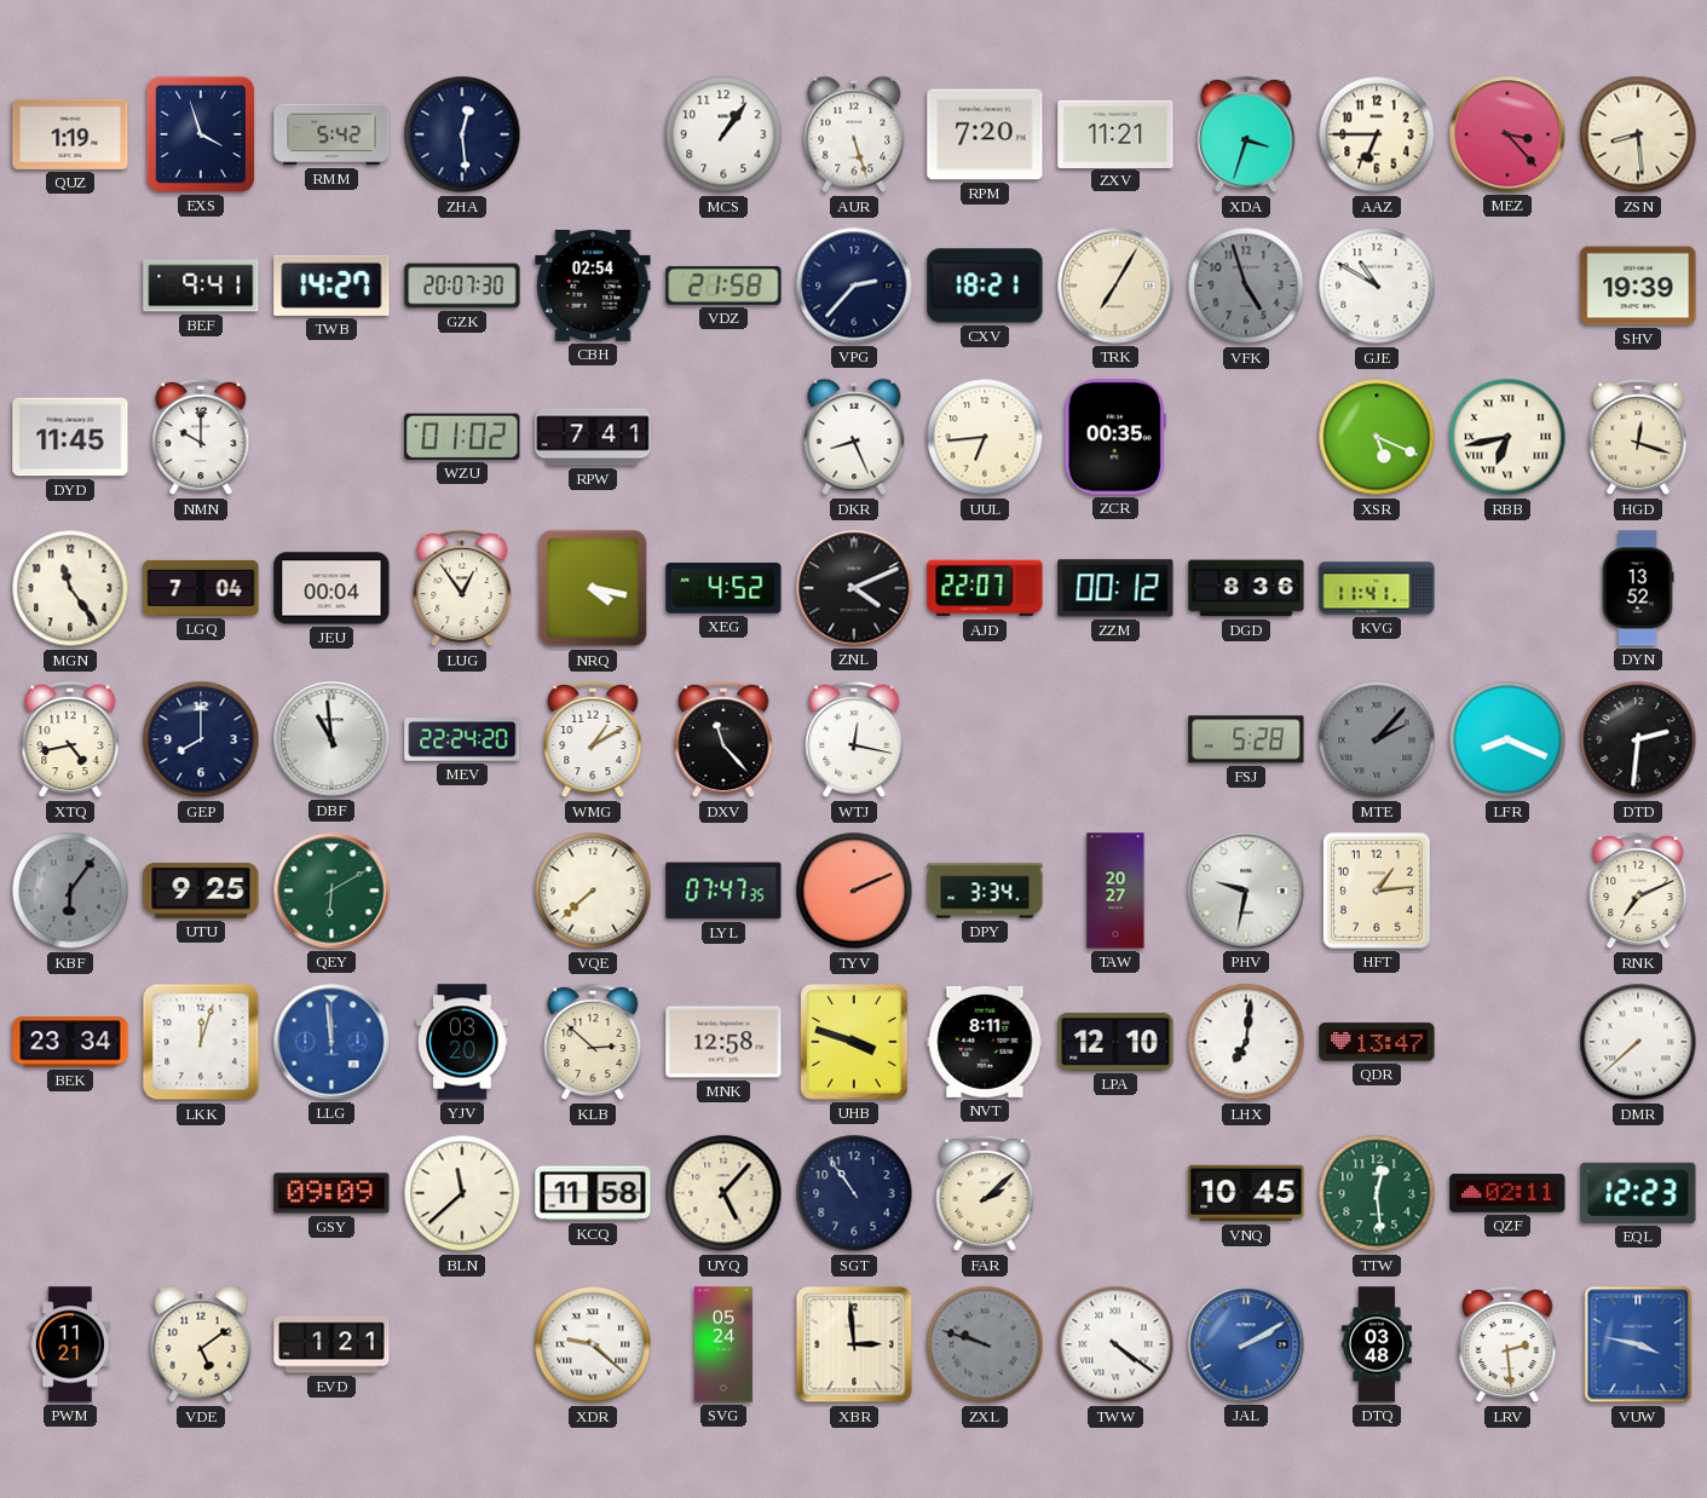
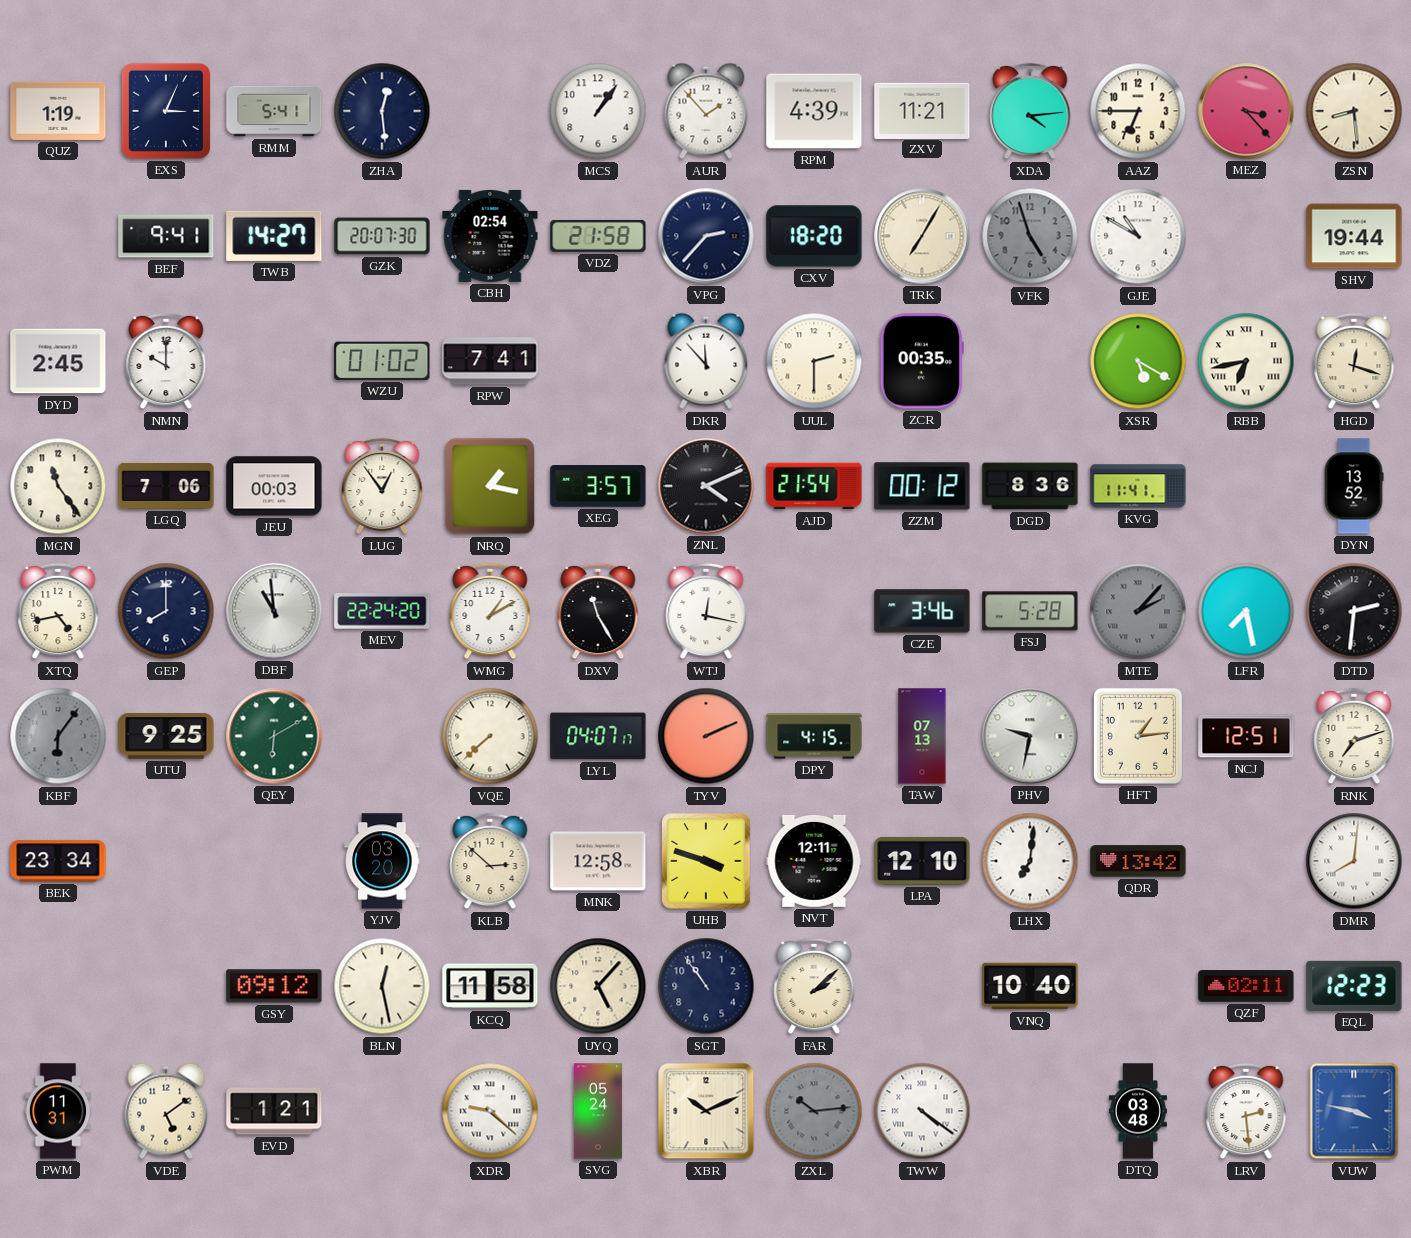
EXS: 3:57 -> 3:04
RMM: 5:42 -> 5:41
AUR: 5:27 -> 1:53
RPM: 7:20 -> 4:39
XDA: 3:33 -> 4:14
CXV: 18:21 -> 18:20
SHV: 19:39 -> 19:44
DYD: 11:45 -> 2:45
DKR: 8:26 -> 11:53
UUL: 6:44 -> 2:30
XSR: 5:19 -> 5:20
LGQ: 7:04 -> 7:06
JEU: 00:04 -> 00:03
NRQ: 4:17 -> 1:17
XEG: 4:52 -> 3:57
AJD: 22:07 -> 21:54
DXV: 11:23 -> 11:25
CZE: none -> 3:46
LFR: 8:19 -> 7:28
LYL: 07:47 -> 04:07
DPY: 3:34 -> 4:15
TAW: 20:27 -> 07:13
NCJ: none -> 12:51
RNK: 7:11 -> 7:12
LKK: 12:03 -> none
LLG: 11:59 -> none
NVT: 8:11 -> 12:11
QDR: 13:47 -> 13:42
DMR: 7:38 -> 8:01
GSY: 09:09 -> 09:12
BLN: 11:38 -> 12:28
VNQ: 10:45 -> 10:40
TTW: 12:29 -> none
PWM: 11:21 -> 11:31
XBR: 2:59 -> 10:11
ZXL: 9:48 -> 10:14
JAL: 2:10 -> none
